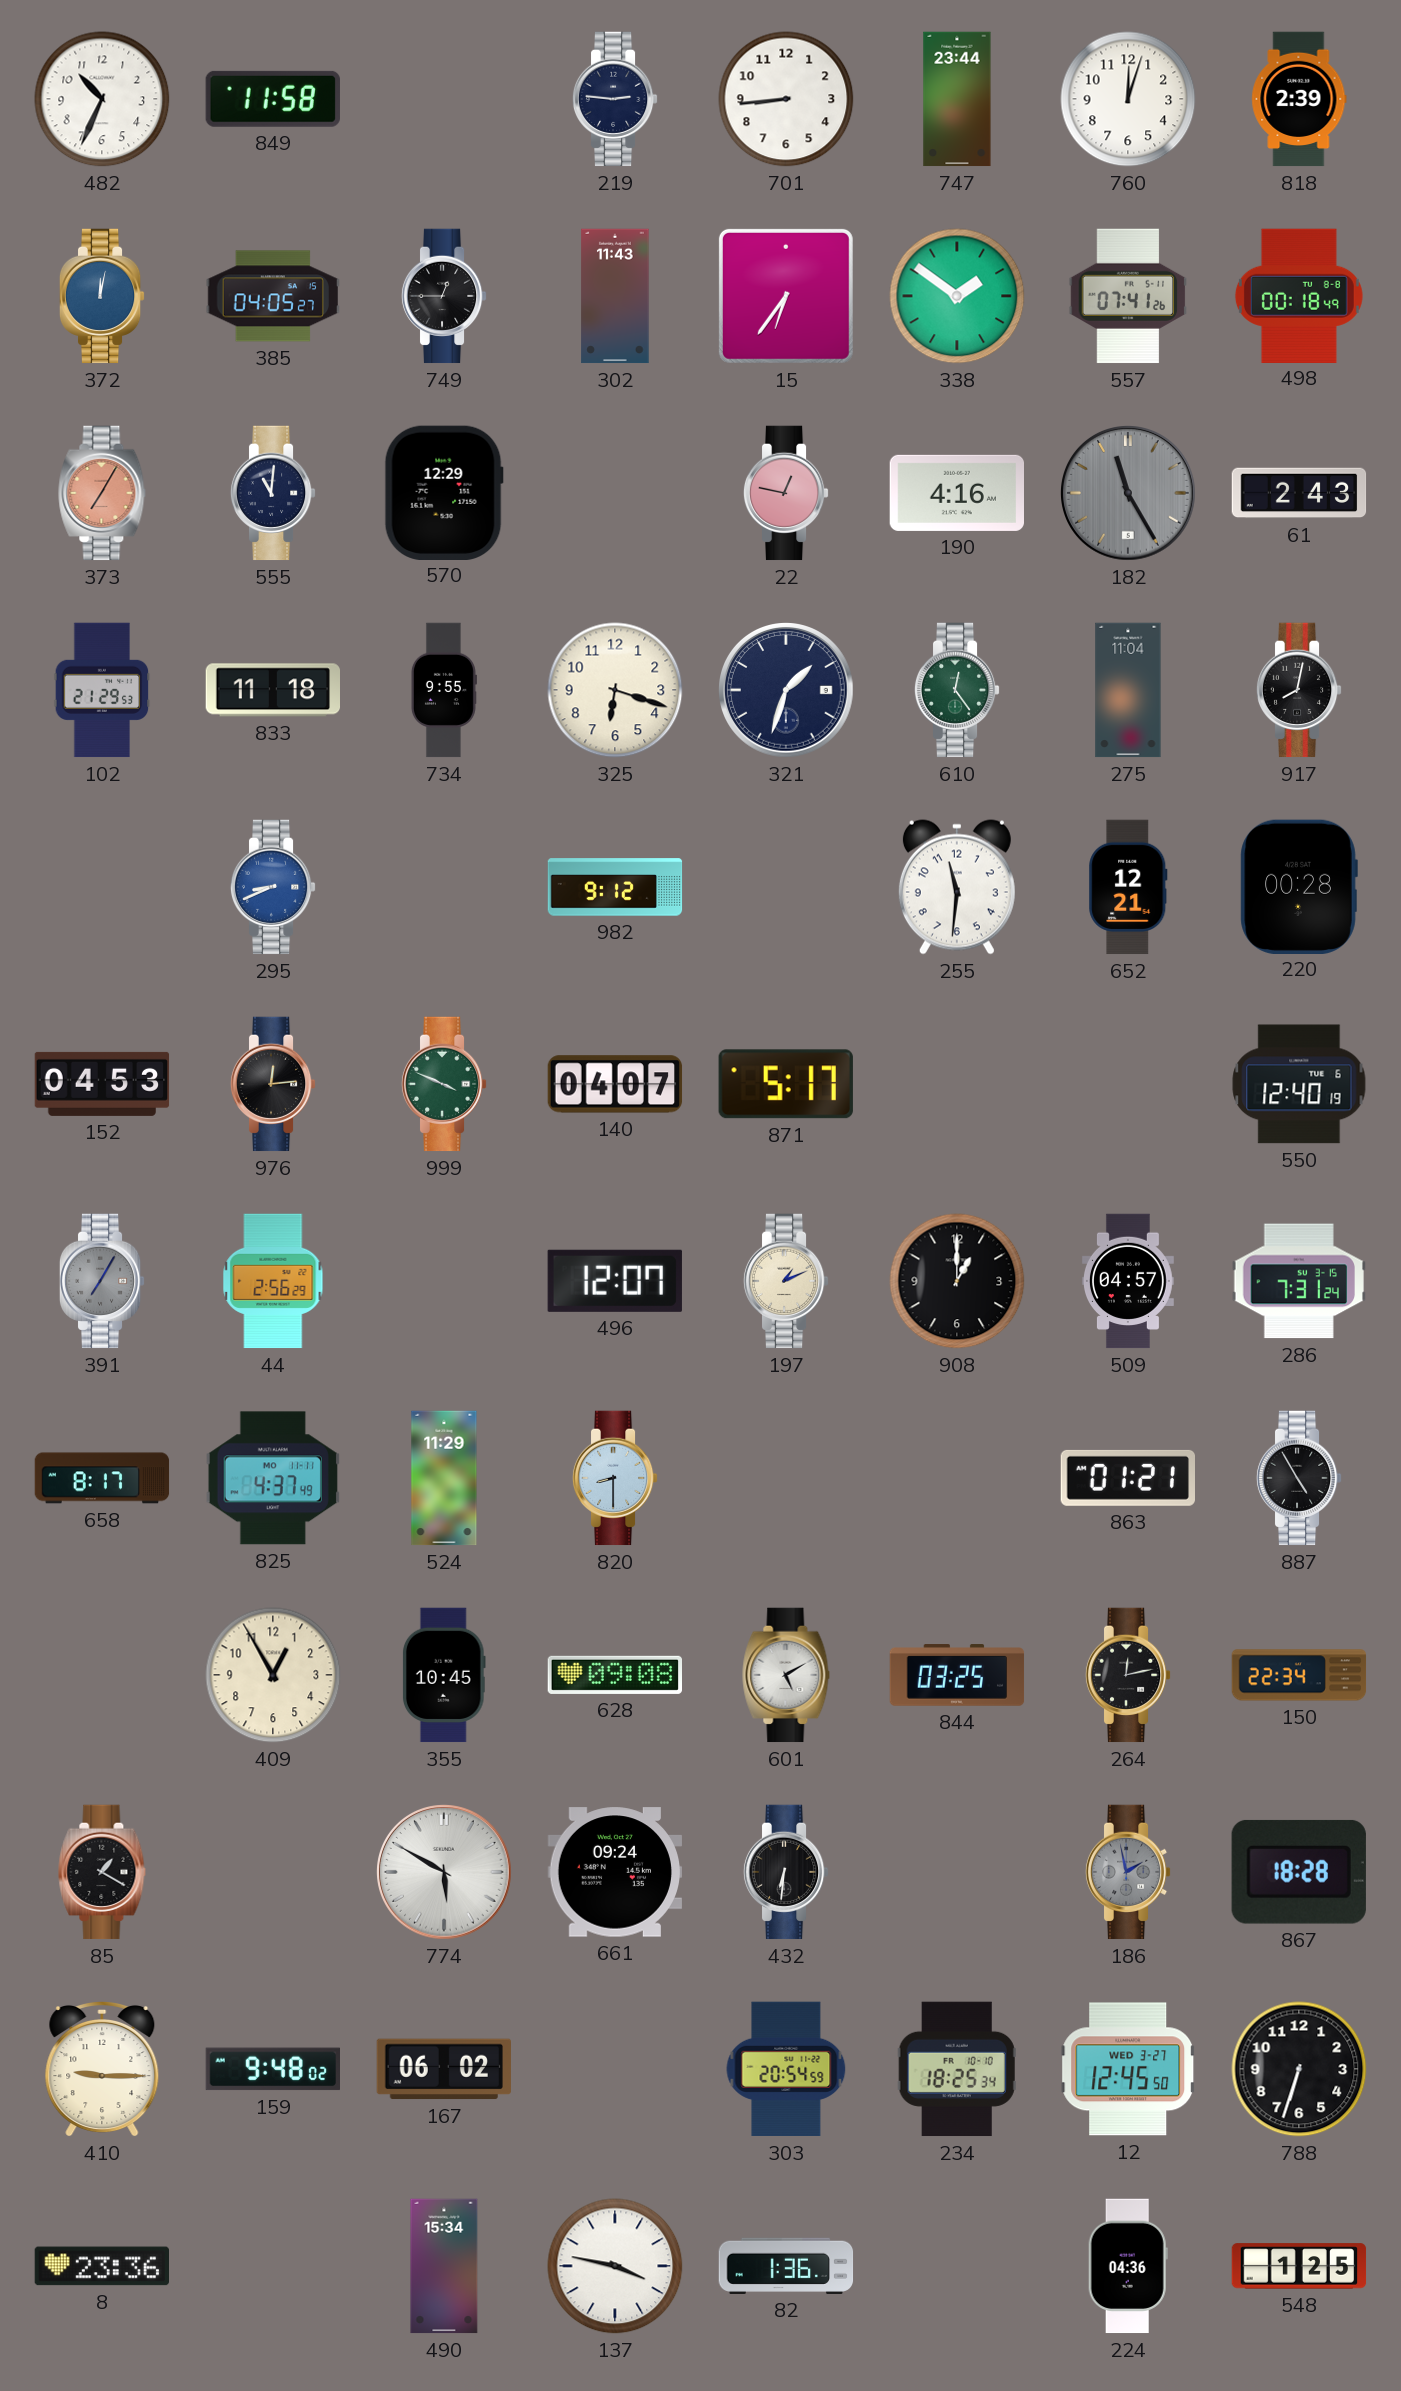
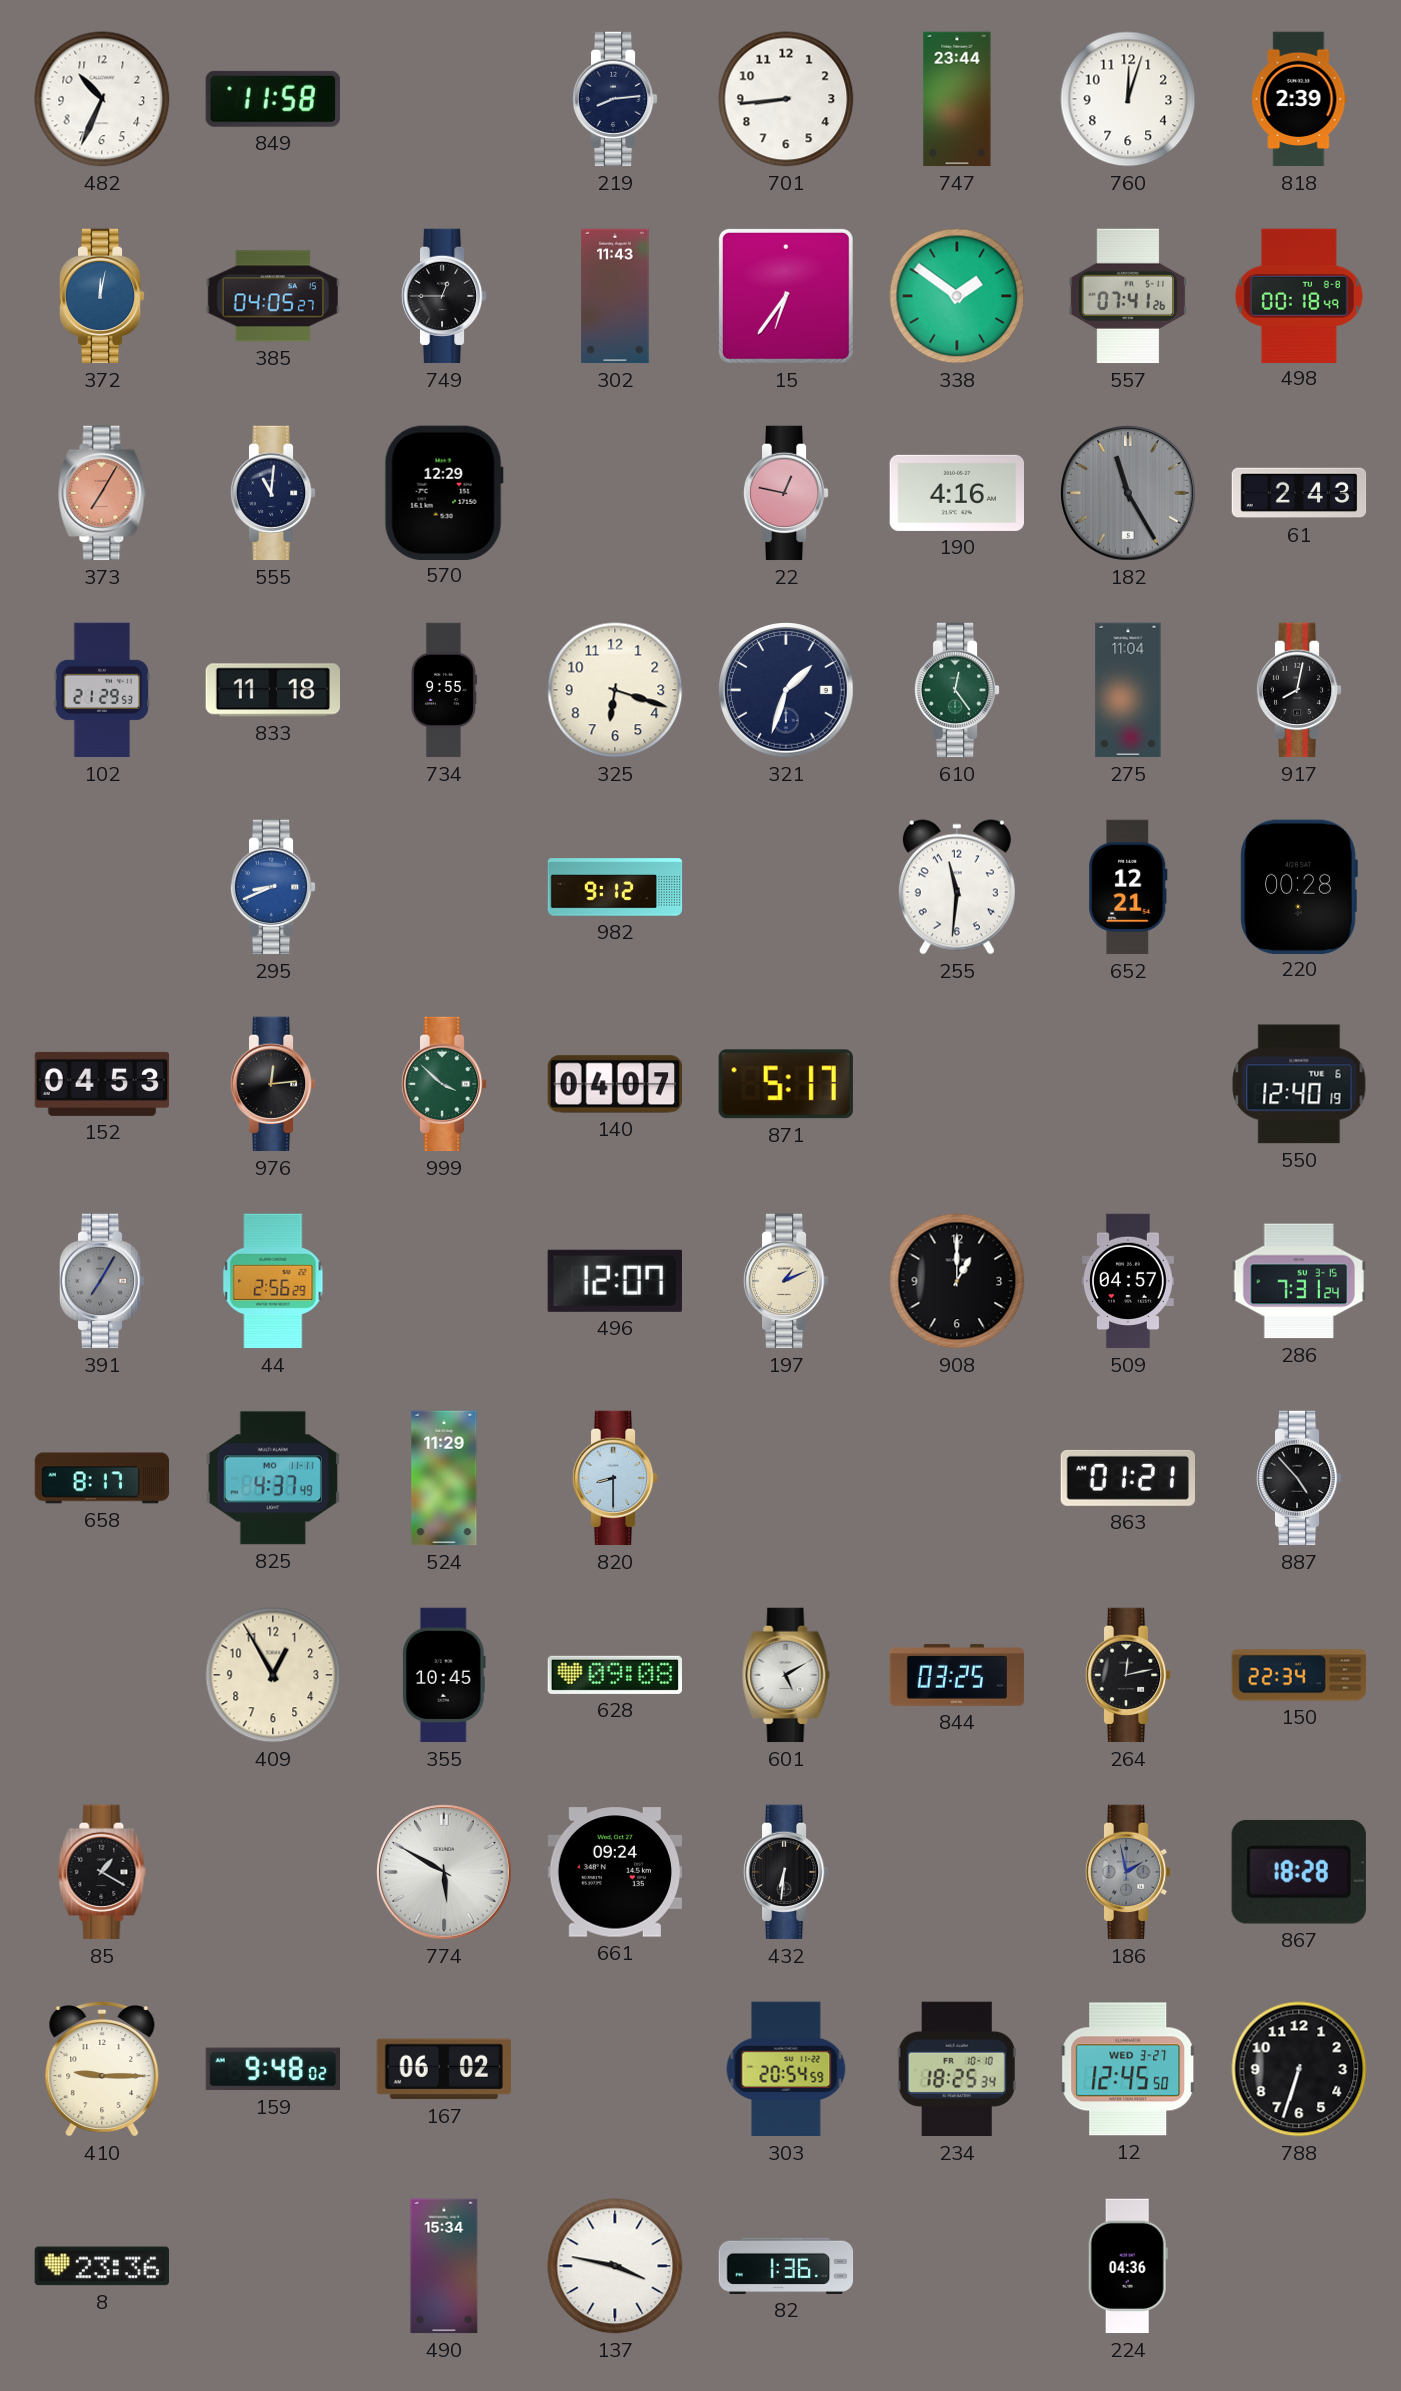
219: 2:46 -> 8:14
999: 3:49 -> 3:52
887: 4:55 -> 4:53
548: 1:25 -> none
